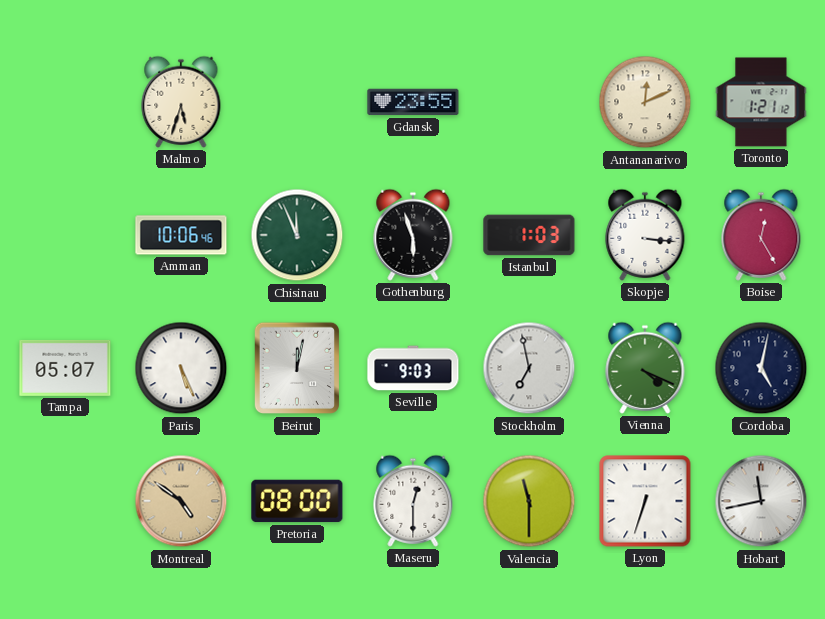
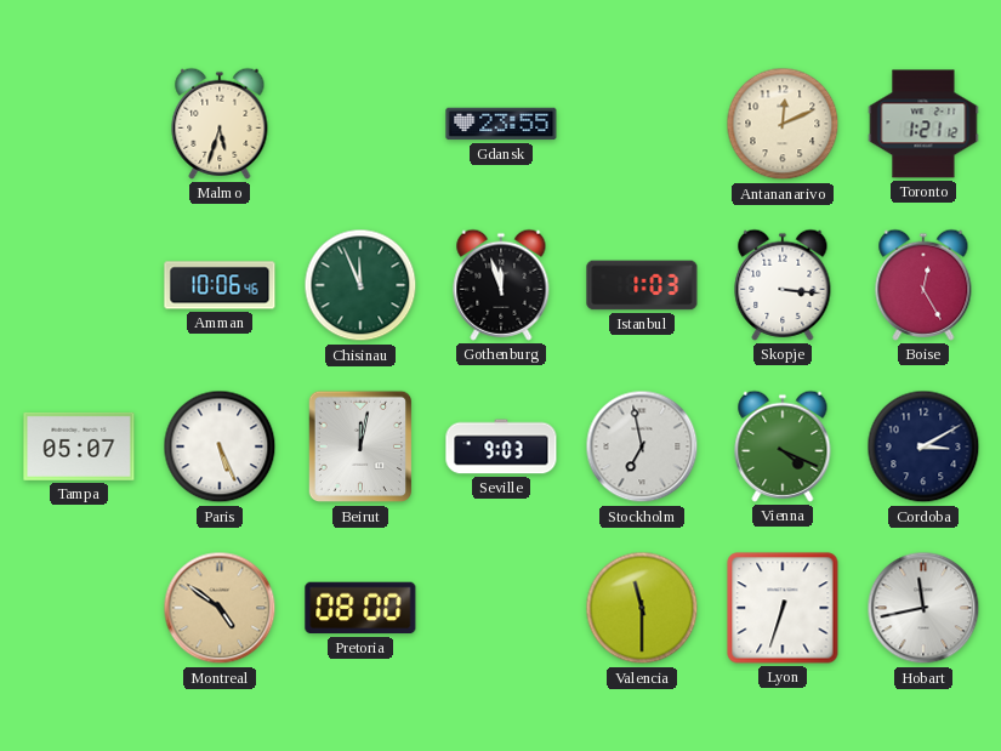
Gothenburg: 5:57 -> 11:57
Cordoba: 5:02 -> 3:10
Maseru: 12:30 -> none
